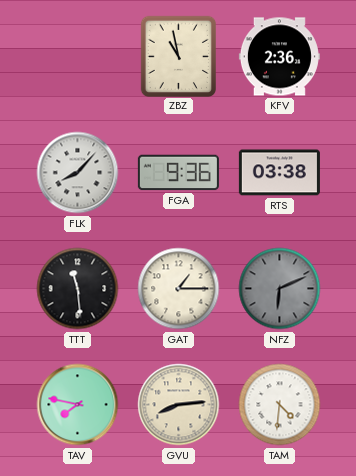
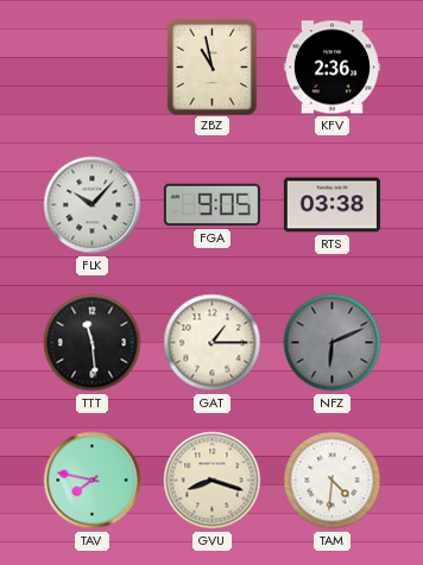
FLK: 8:07 -> 10:07
FGA: 9:36 -> 9:05
GVU: 8:14 -> 8:18
